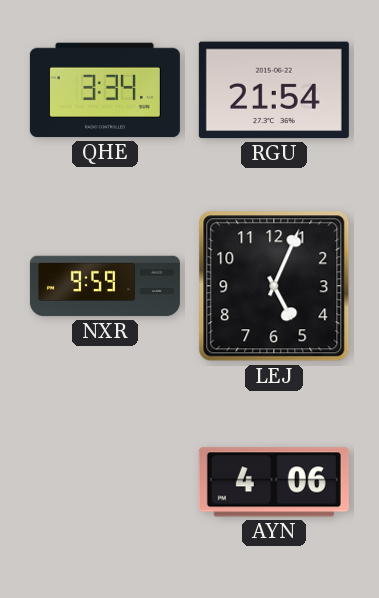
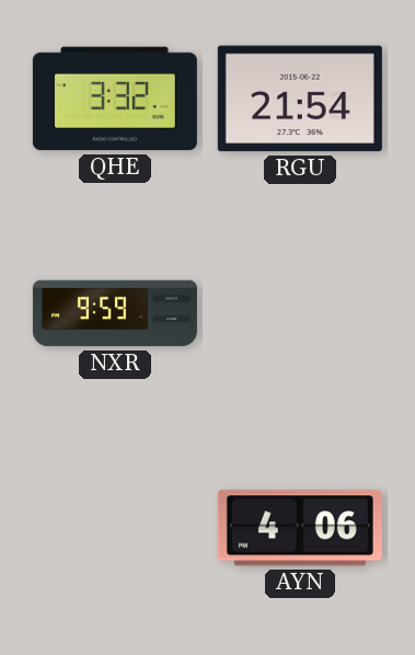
QHE: 3:34 -> 3:32
LEJ: 5:04 -> none
